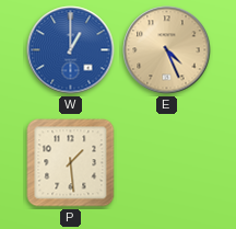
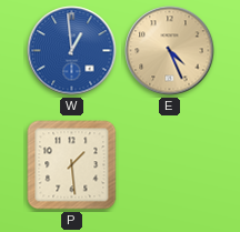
W: 1:00 -> 12:59
